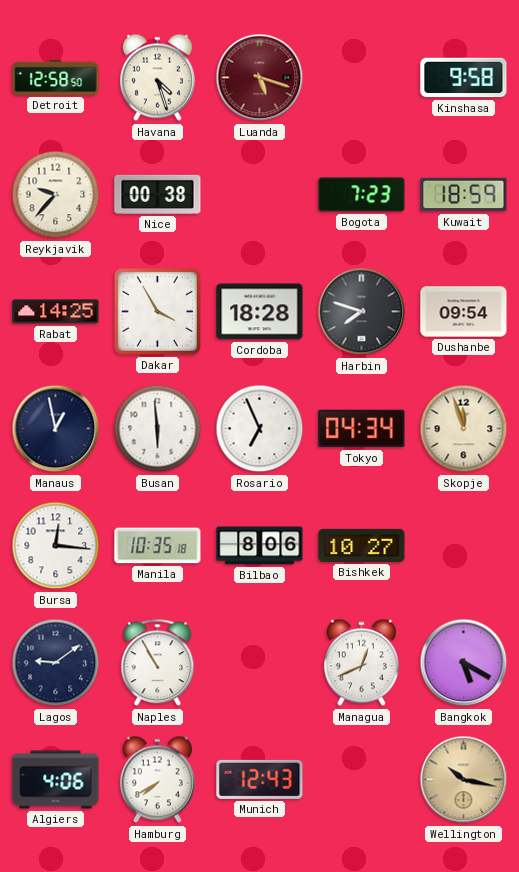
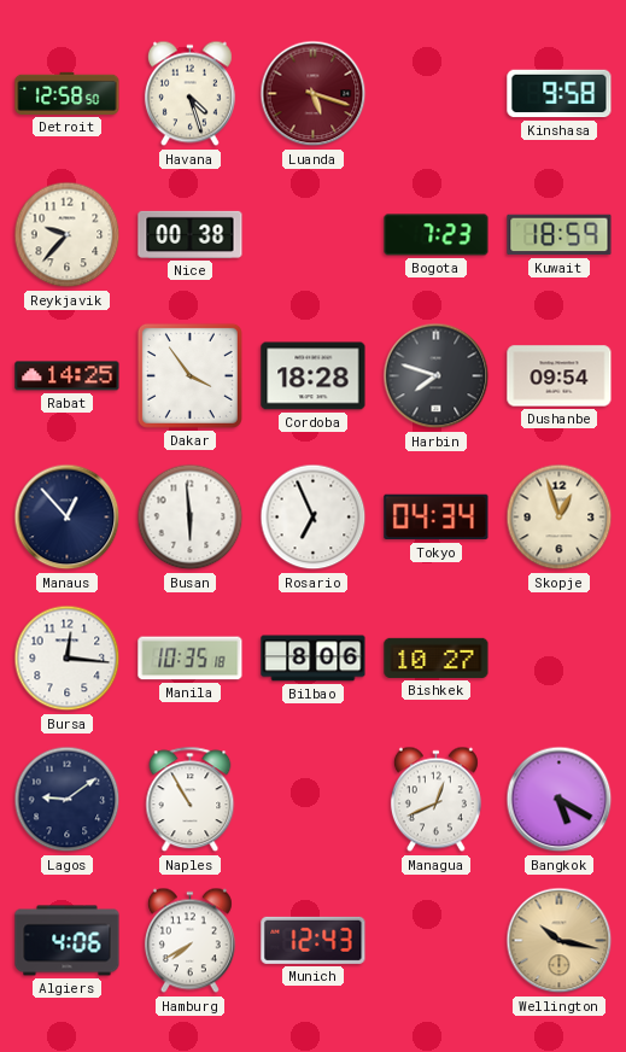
Dakar: 3:55 -> 3:54
Manaus: 12:58 -> 12:53
Skopje: 11:57 -> 12:57
